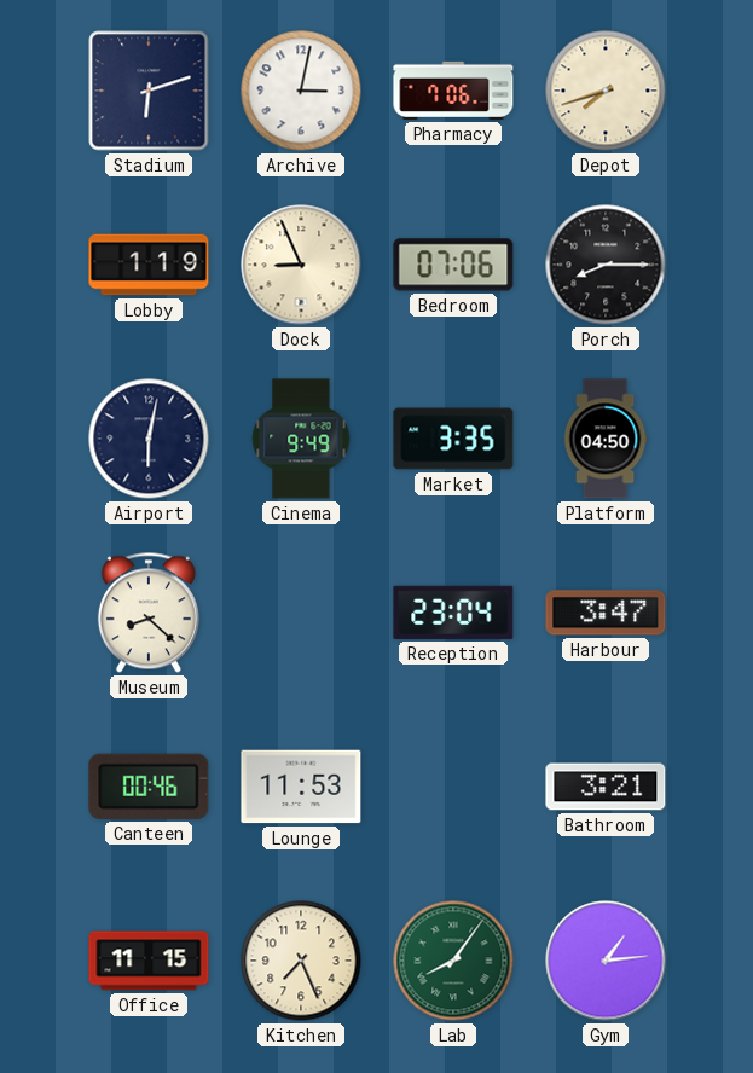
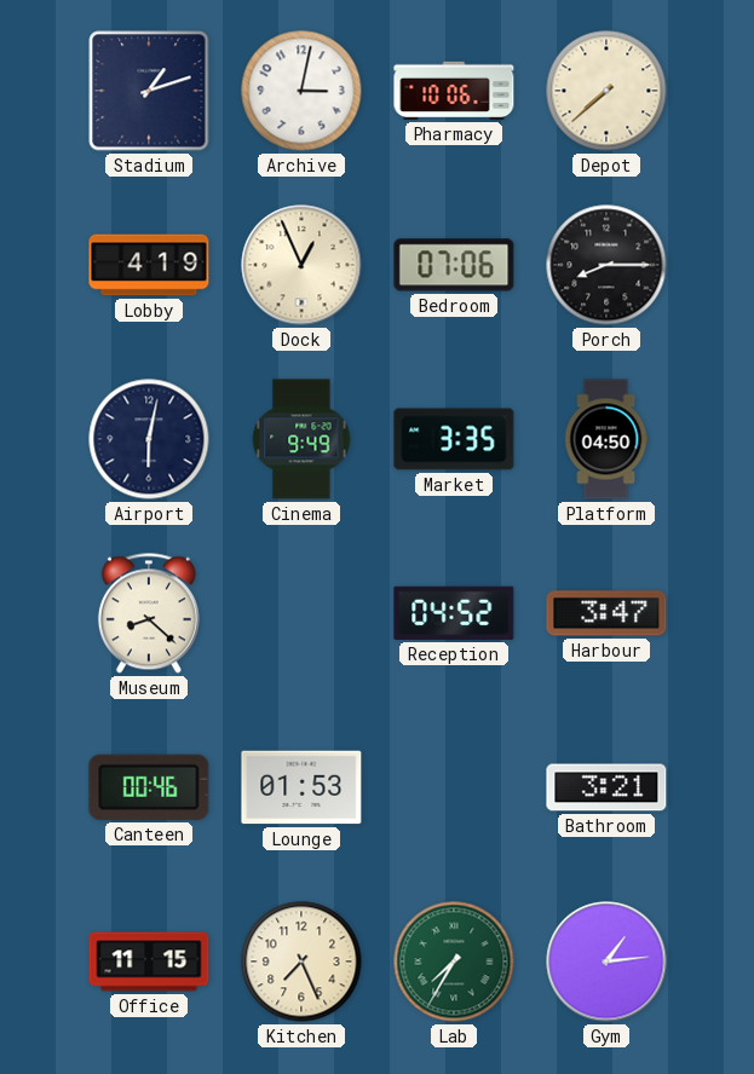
Stadium: 6:12 -> 1:12
Pharmacy: 7:06 -> 10:06
Depot: 7:42 -> 7:38
Lobby: 1:19 -> 4:19
Dock: 8:56 -> 12:56
Reception: 23:04 -> 04:52
Lounge: 11:53 -> 01:53
Lab: 8:06 -> 7:35
